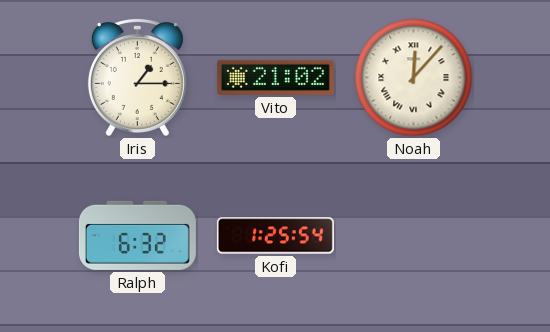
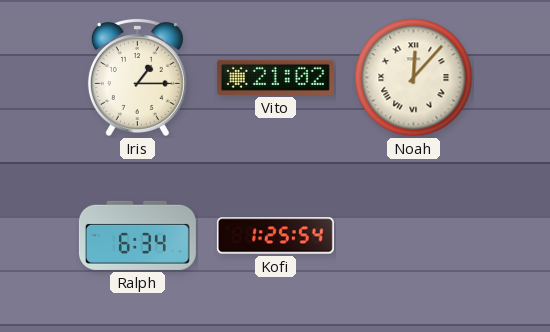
Ralph: 6:32 -> 6:34
